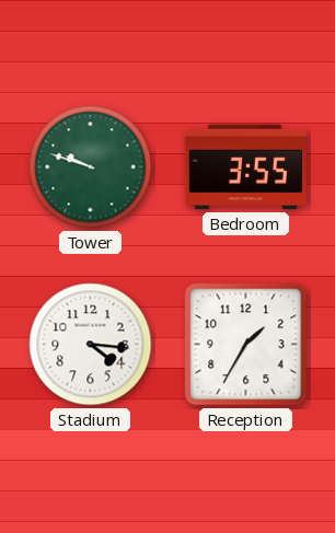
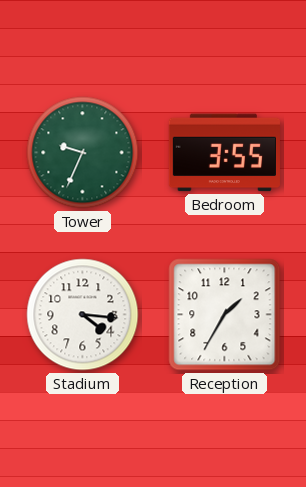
Tower: 9:48 -> 9:34
